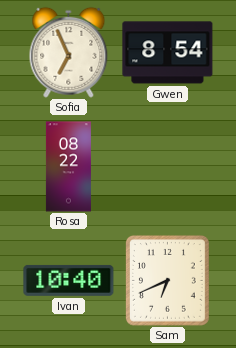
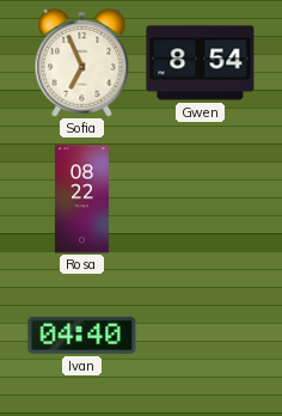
Ivan: 10:40 -> 04:40
Sam: 6:41 -> none
